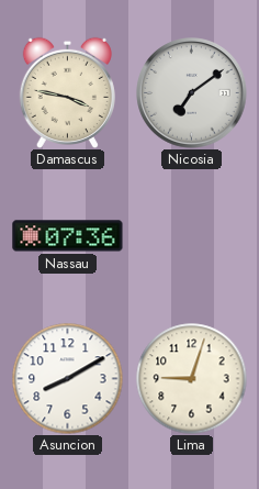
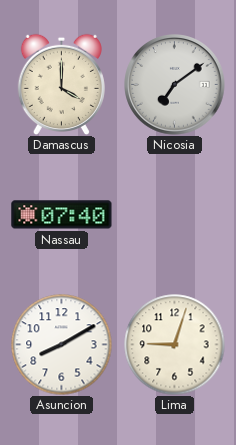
Damascus: 3:47 -> 4:00
Nassau: 07:36 -> 07:40
